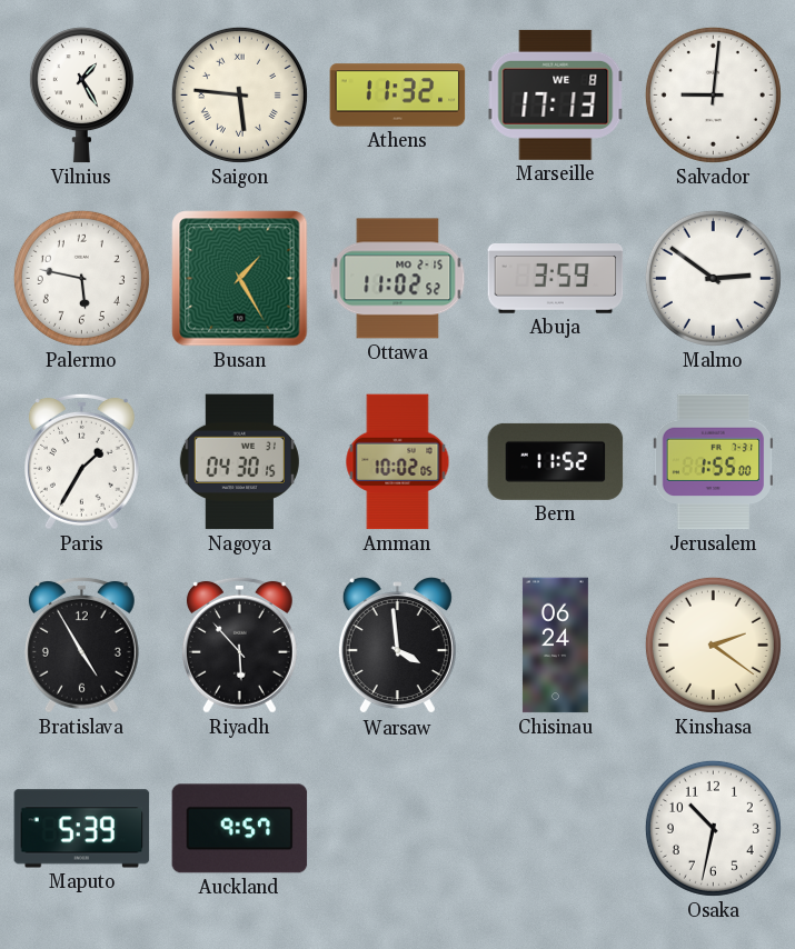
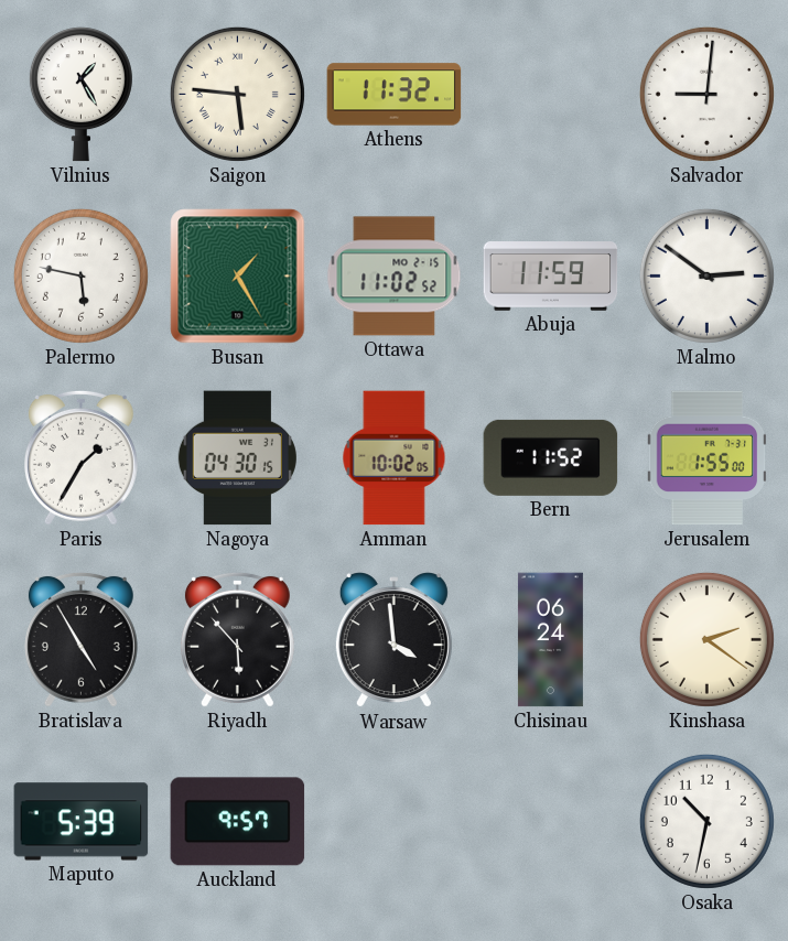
Marseille: 17:13 -> none
Abuja: 3:59 -> 11:59
